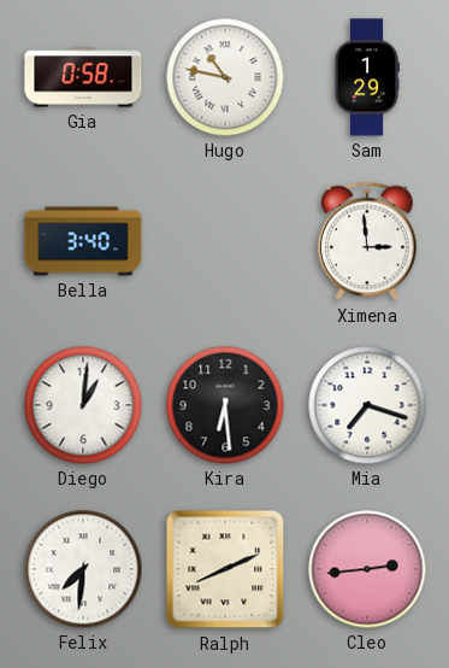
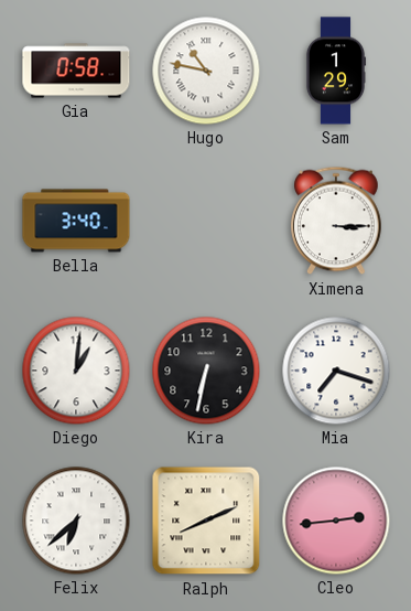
Ximena: 2:59 -> 3:15
Kira: 6:29 -> 6:32
Felix: 7:31 -> 6:38
